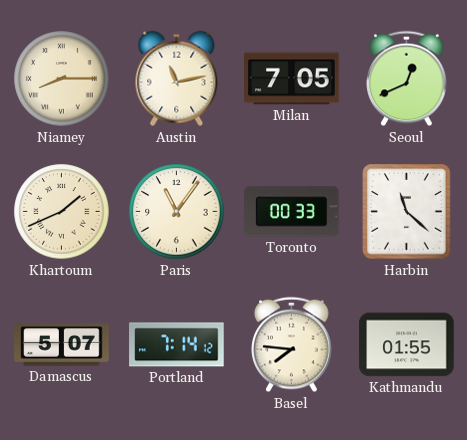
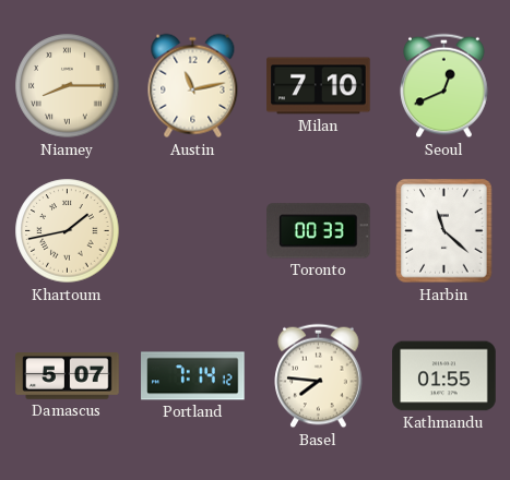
Milan: 7:05 -> 7:10
Khartoum: 1:41 -> 1:43
Paris: 11:06 -> none
